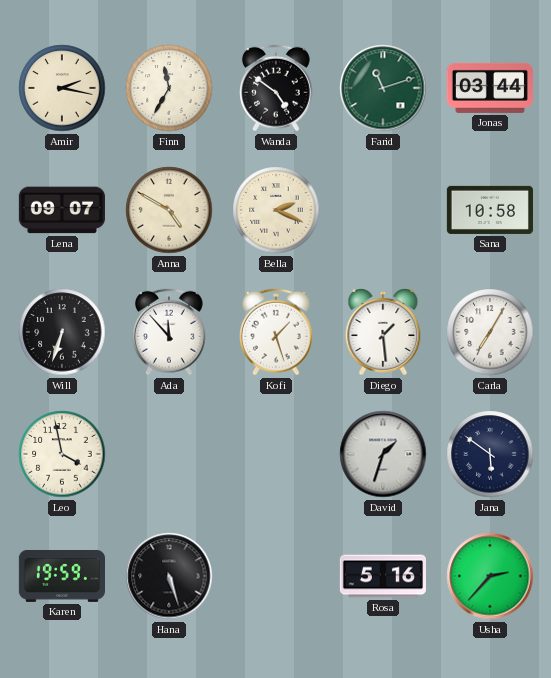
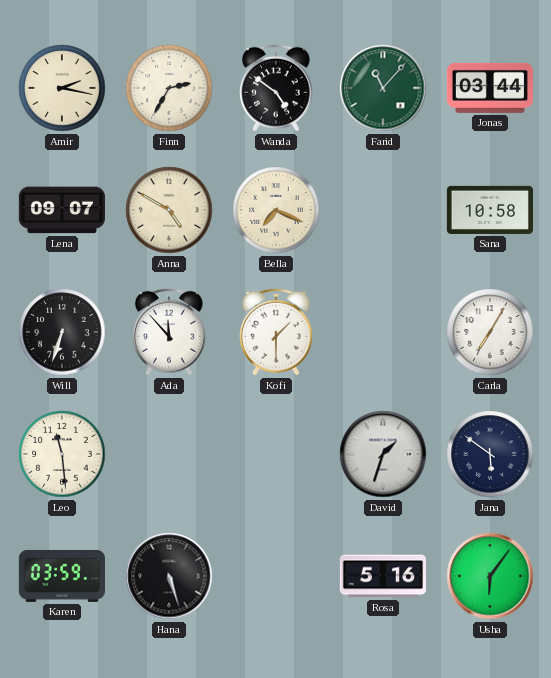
Finn: 11:35 -> 2:35
Farid: 11:12 -> 11:07
Bella: 2:19 -> 7:19
Kofi: 1:27 -> 1:30
Diego: 1:29 -> none
Leo: 3:58 -> 11:29
Karen: 19:59 -> 03:59
Usha: 2:37 -> 6:06
